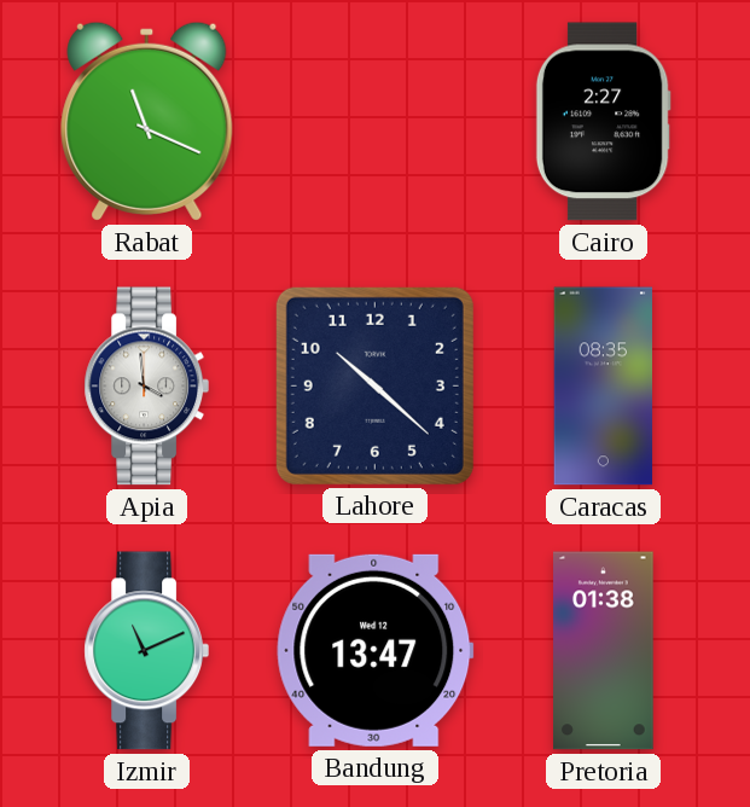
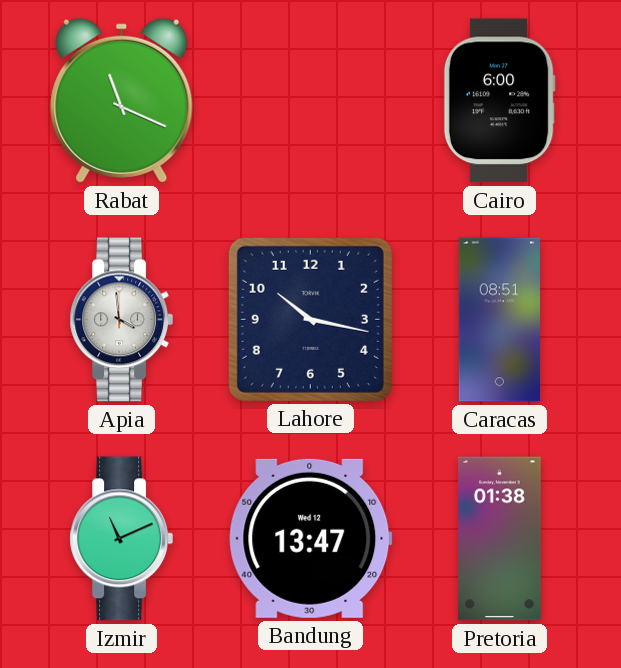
Cairo: 2:27 -> 6:00
Lahore: 10:22 -> 10:17
Caracas: 08:35 -> 08:51
